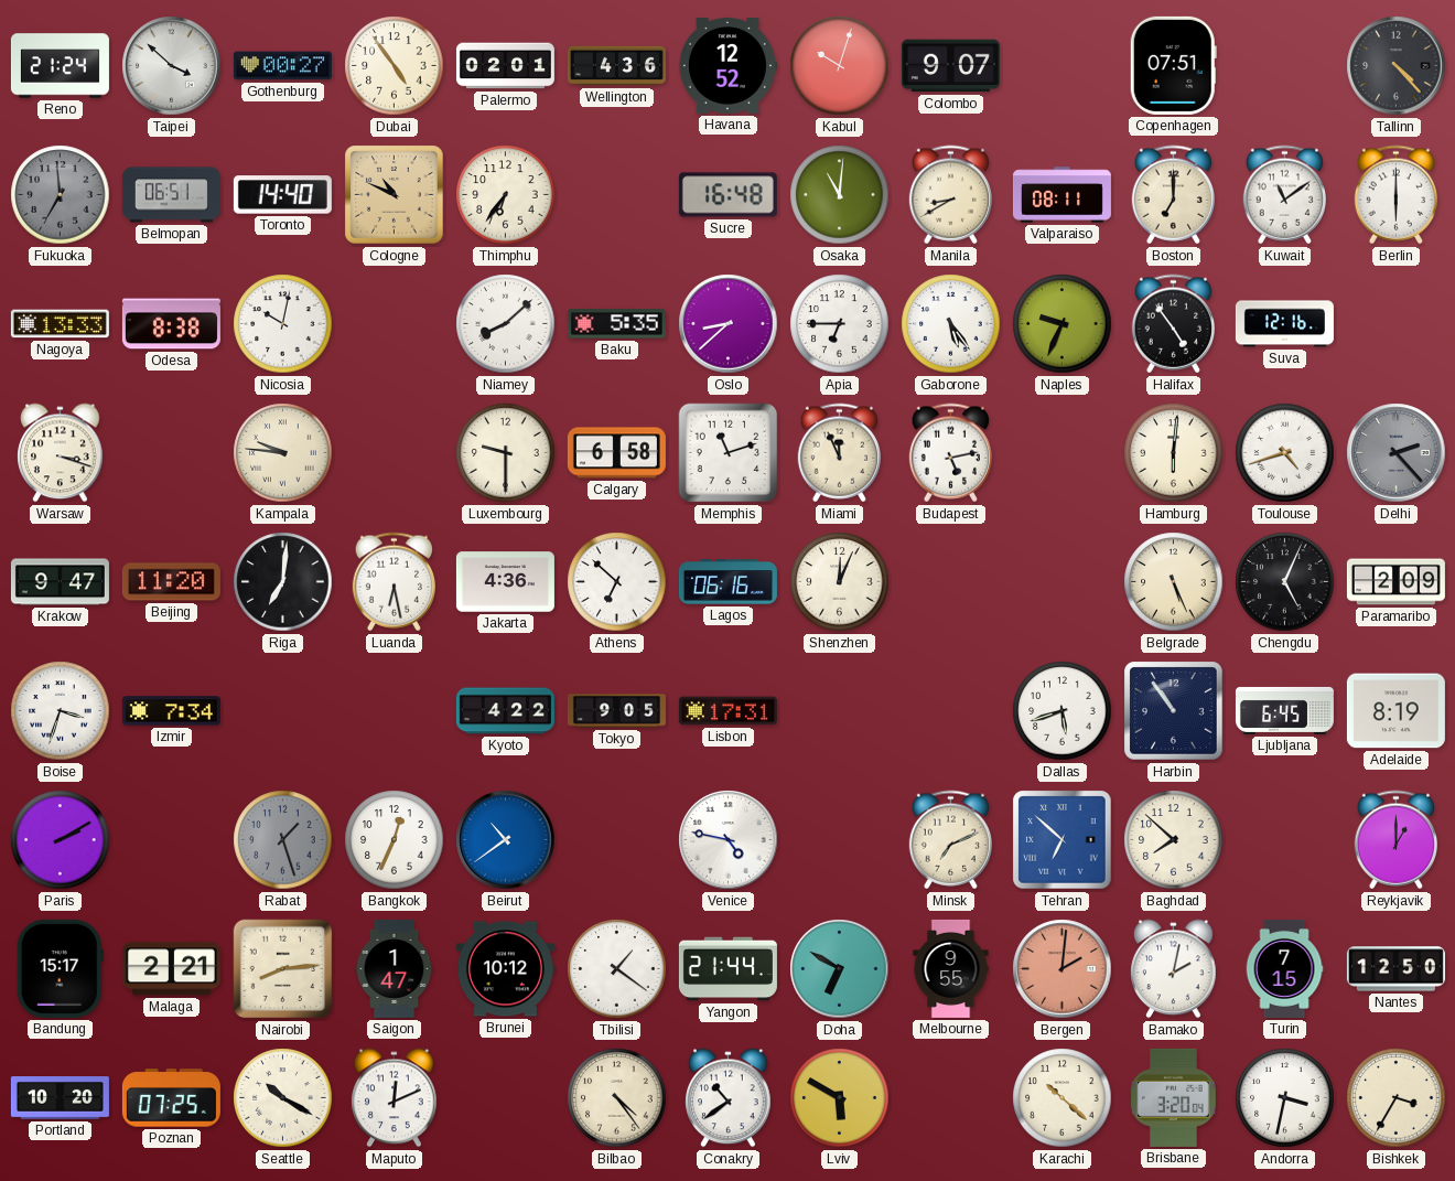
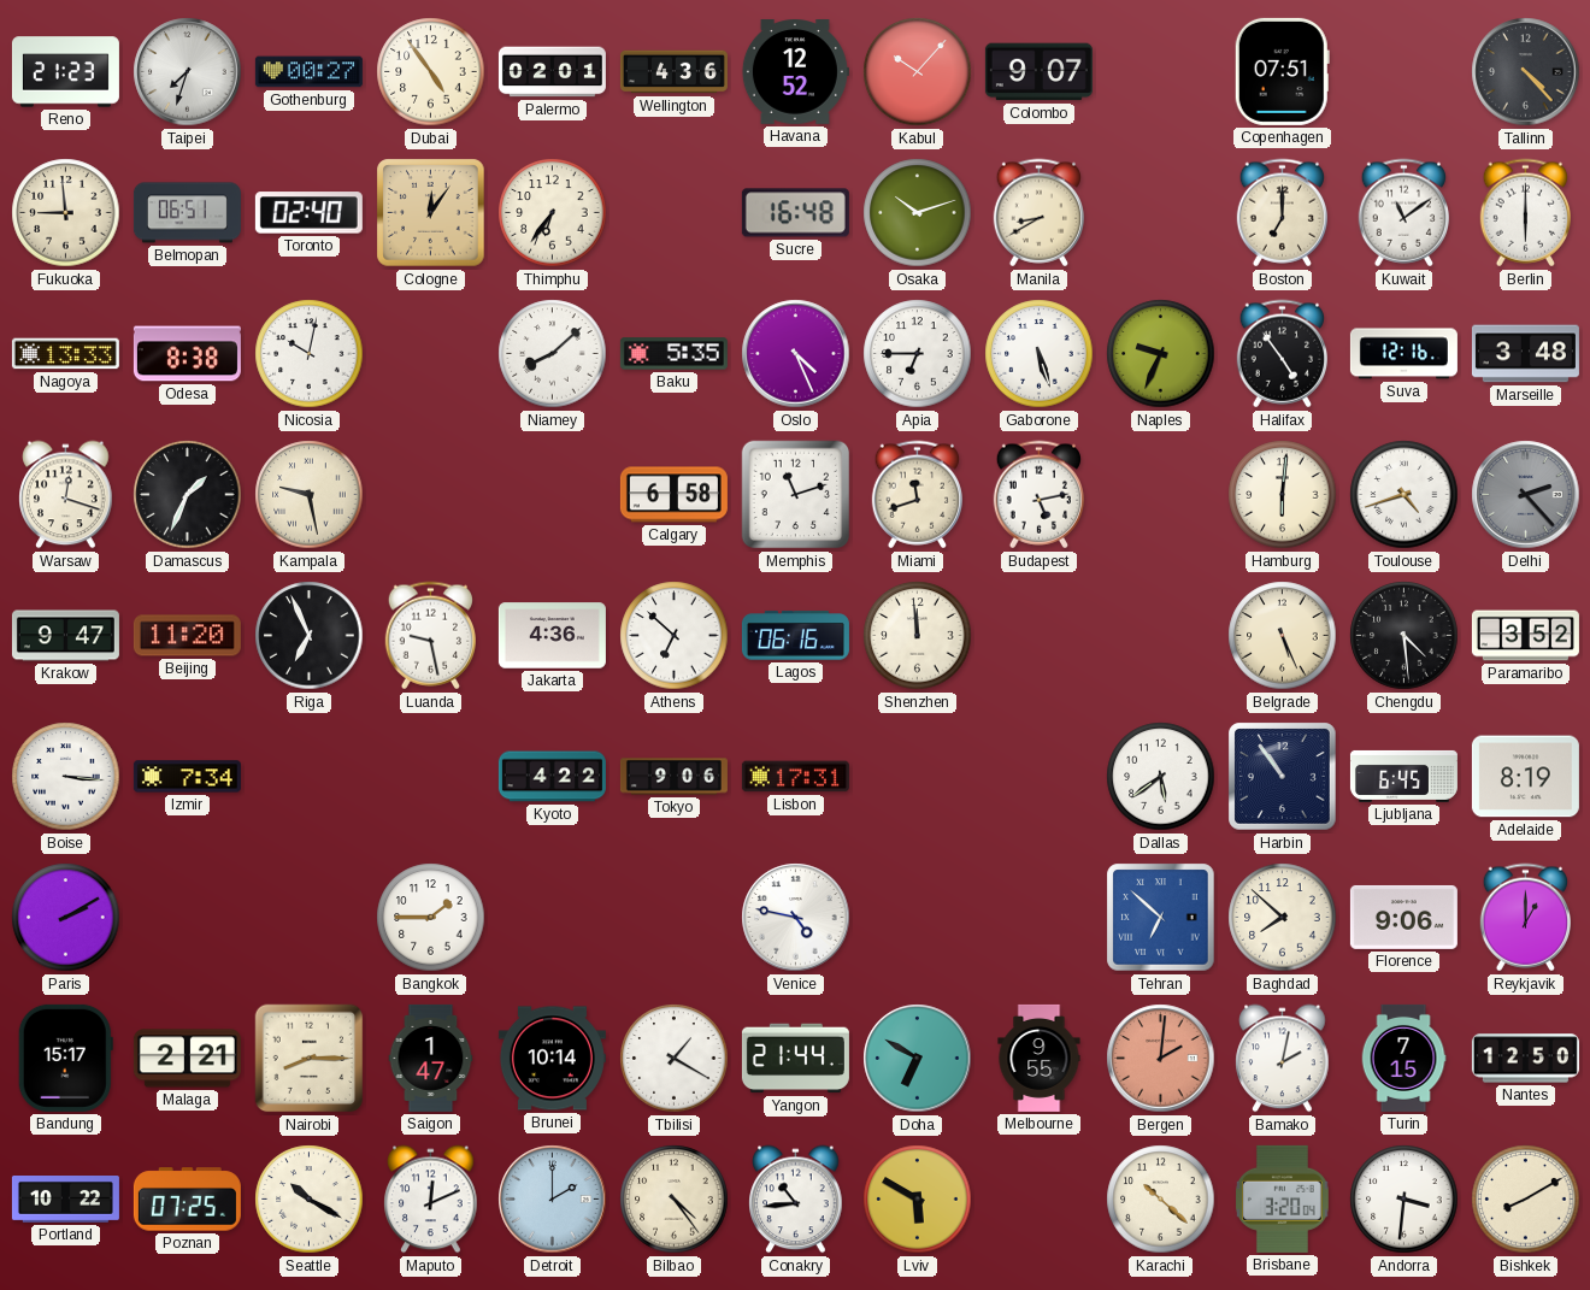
Reno: 21:24 -> 21:23
Taipei: 3:52 -> 7:33
Kabul: 10:03 -> 10:07
Fukuoka: 6:59 -> 8:59
Fukuoka dial: grey -> cream
Toronto: 14:40 -> 02:40
Cologne: 10:49 -> 12:06
Osaka: 11:01 -> 10:12
Valparaiso: 08:11 -> none
Oslo: 8:38 -> 4:26
Gaborone: 5:24 -> 5:27
Marseille: none -> 3:48
Warsaw: 3:18 -> 12:18
Damascus: none -> 1:34
Kampala: 9:46 -> 9:28
Luxembourg: 9:30 -> none
Miami: 11:56 -> 11:42
Riga: 7:01 -> 6:56
Luanda: 6:28 -> 9:28
Shenzhen: 12:04 -> 11:59
Chengdu: 5:04 -> 4:29
Paramaribo: 2:09 -> 3:52
Boise: 3:33 -> 3:16
Tokyo: 9:05 -> 9:06
Dallas: 5:42 -> 5:39
Rabat: 1:27 -> none
Bangkok: 12:34 -> 1:45
Beirut: 10:39 -> none
Minsk: 7:11 -> none
Florence: none -> 9:06
Nairobi: 8:14 -> 8:15
Brunei: 10:12 -> 10:14
Tbilisi: 1:21 -> 1:20
Portland: 10:20 -> 10:22
Detroit: none -> 2:00
Conakry: 10:39 -> 10:44
Andorra: 3:32 -> 3:31
Bishkek: 3:35 -> 8:10
